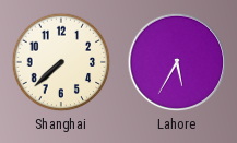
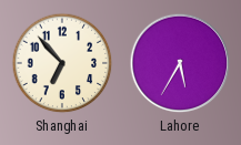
Shanghai: 7:38 -> 6:53
